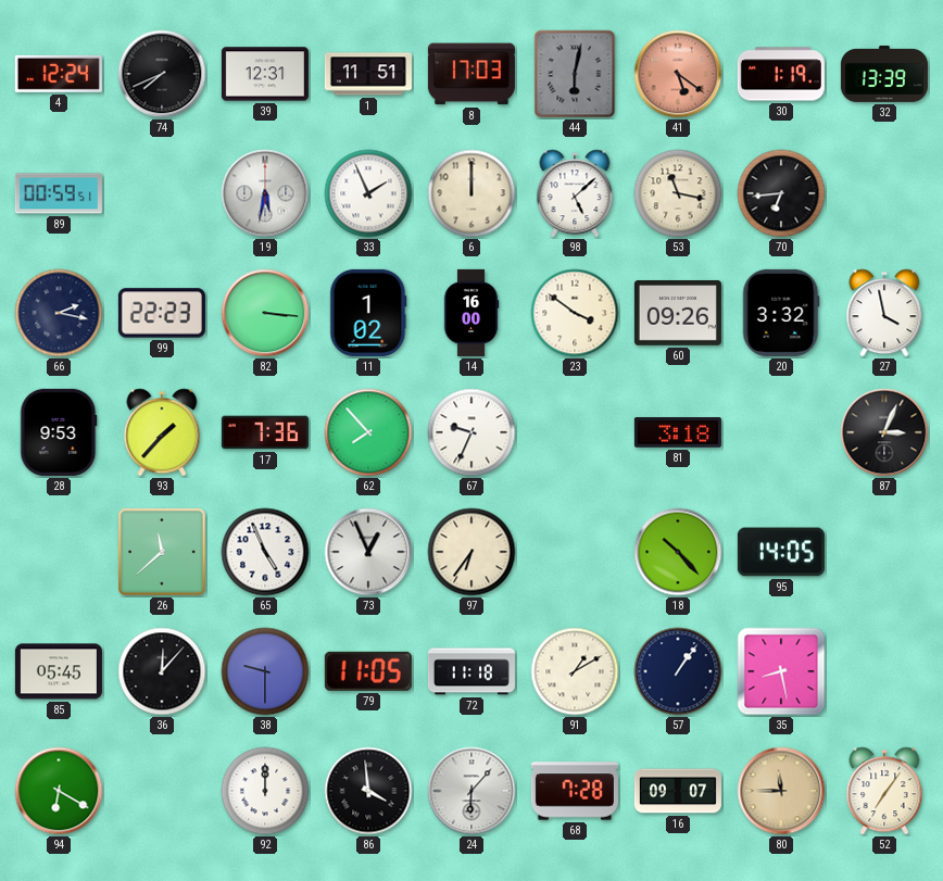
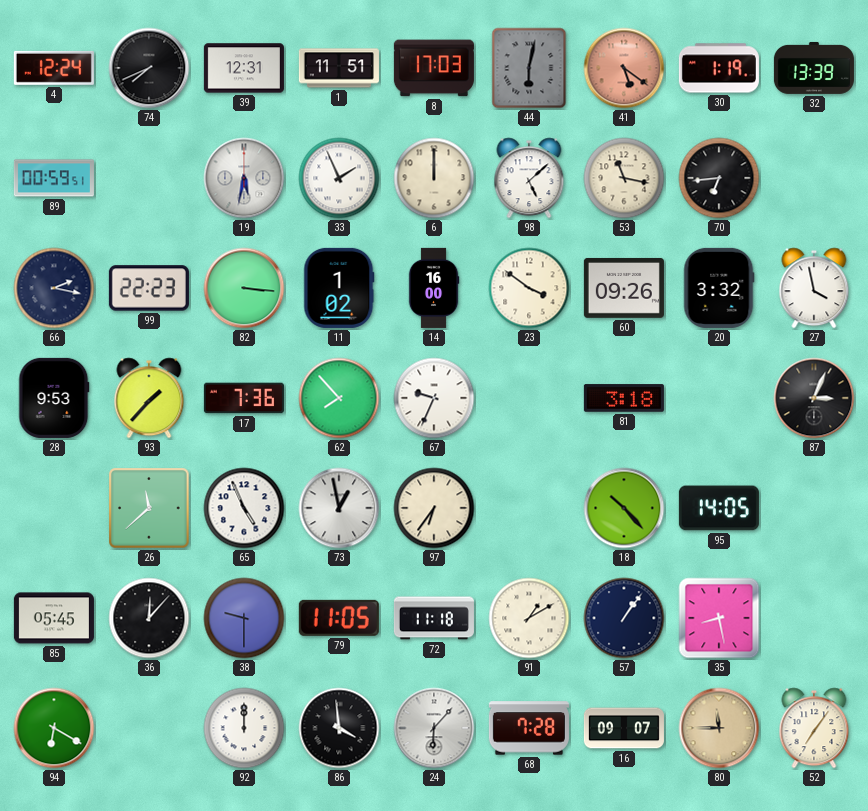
73: 12:56 -> 12:58
